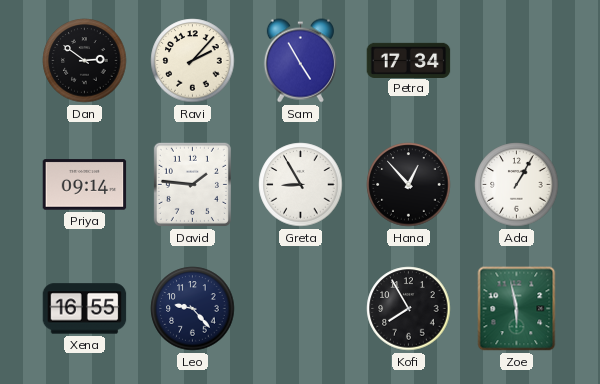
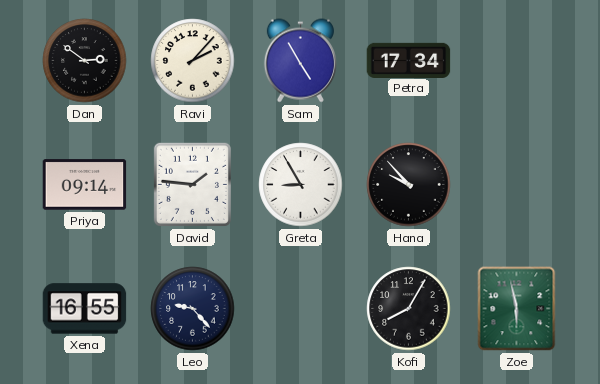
Hana: 12:53 -> 9:53
Ada: 1:05 -> none
Kofi: 7:55 -> 8:05
